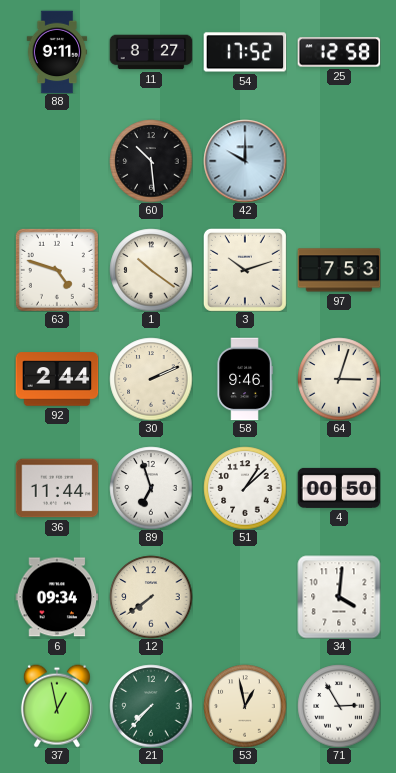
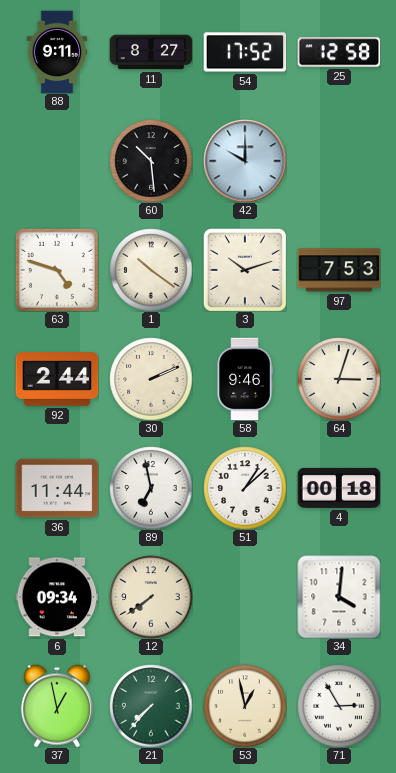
89: 6:57 -> 6:58
4: 00:50 -> 00:18
